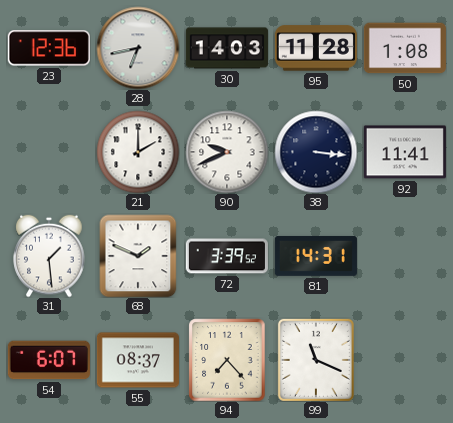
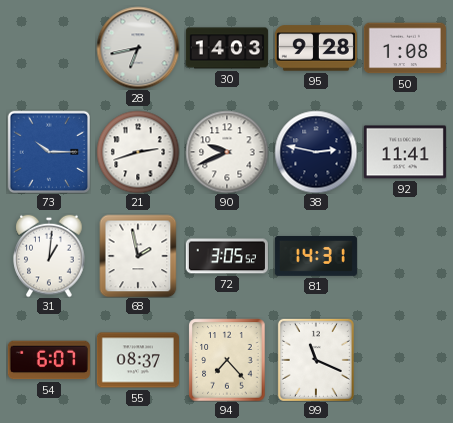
23: 12:36 -> none
95: 11:28 -> 9:28
73: none -> 10:15
21: 2:00 -> 2:42
38: 3:16 -> 2:47
31: 1:29 -> 1:01
68: 1:49 -> 1:58
72: 3:39 -> 3:05
